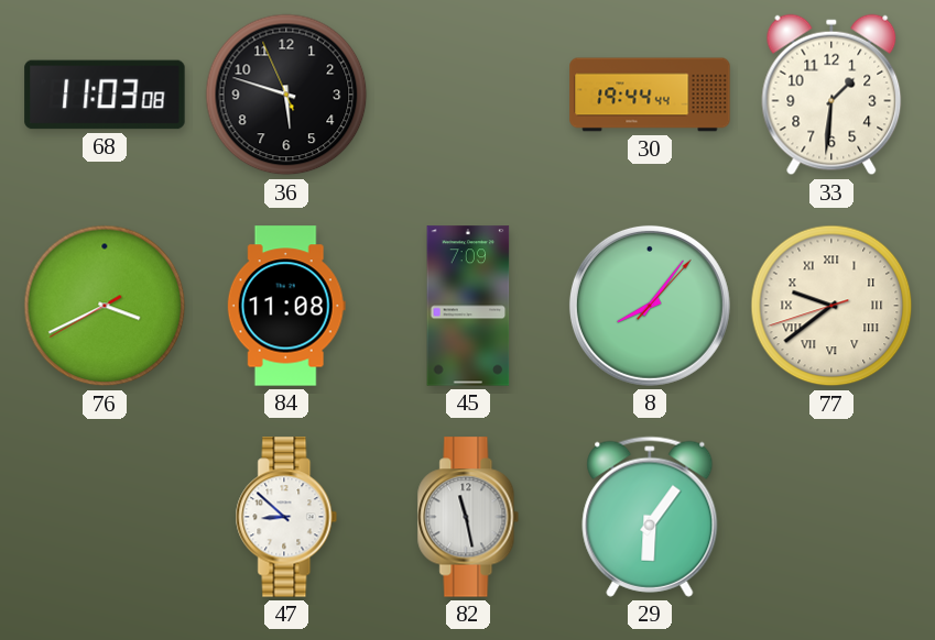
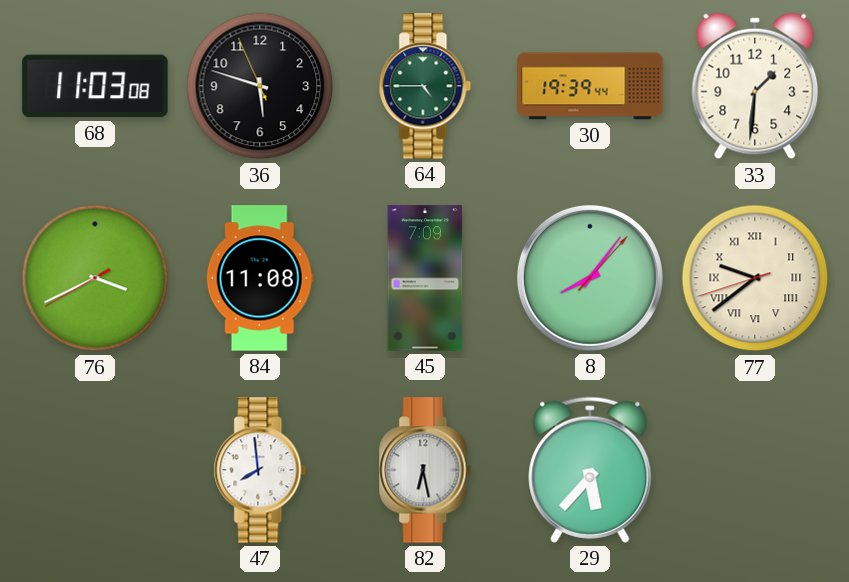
64: none -> 4:45
30: 19:44 -> 19:39
47: 8:52 -> 7:59
82: 11:28 -> 6:28
29: 6:06 -> 5:37
